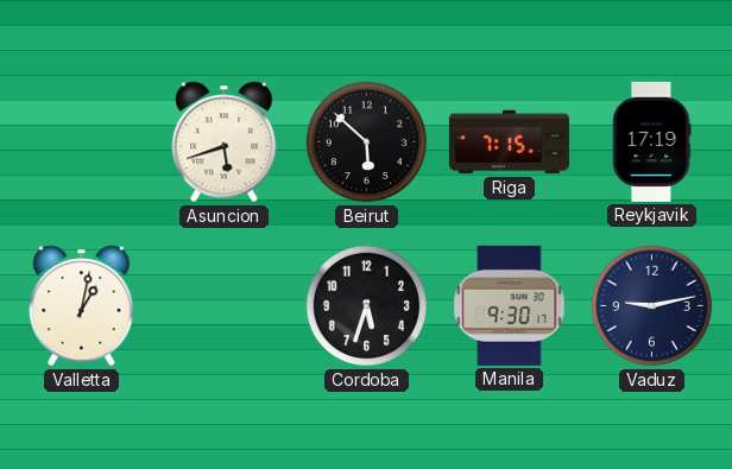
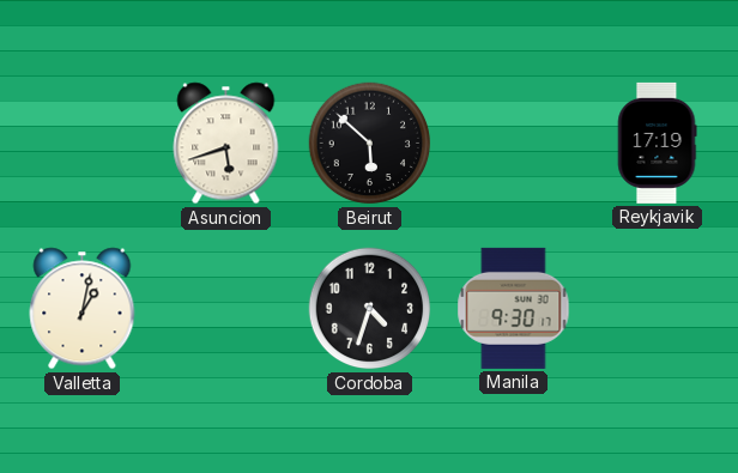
Riga: 7:15 -> none
Cordoba: 5:33 -> 4:33
Vaduz: 9:13 -> none
